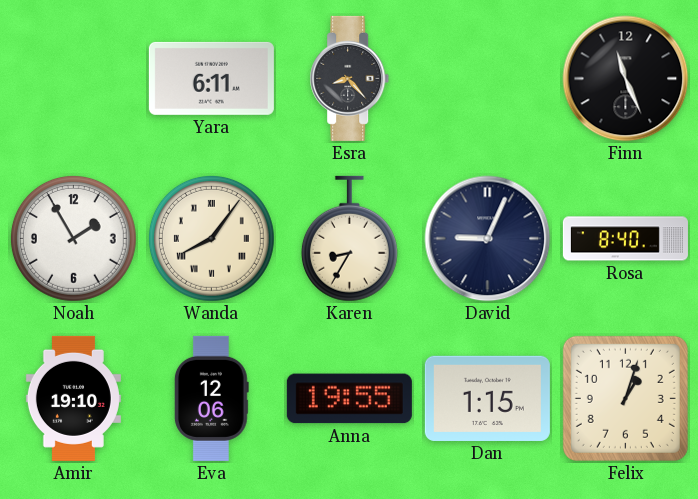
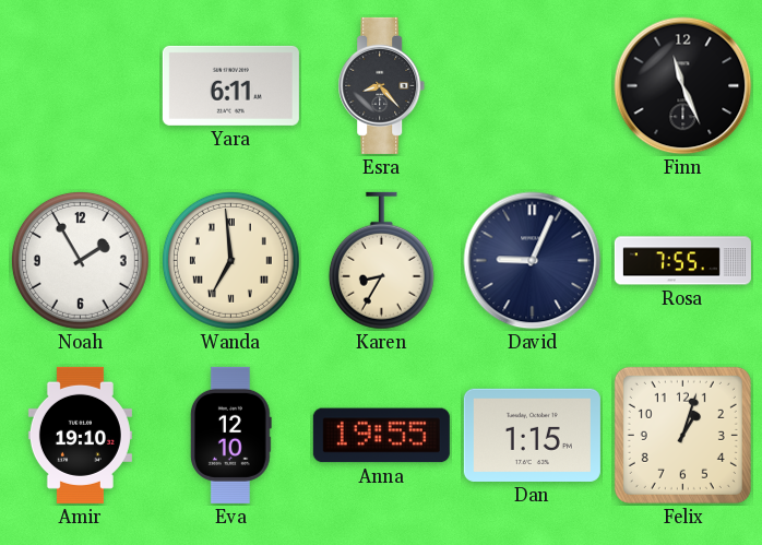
Wanda: 8:06 -> 6:59
Rosa: 8:40 -> 7:55
Eva: 12:06 -> 12:10
